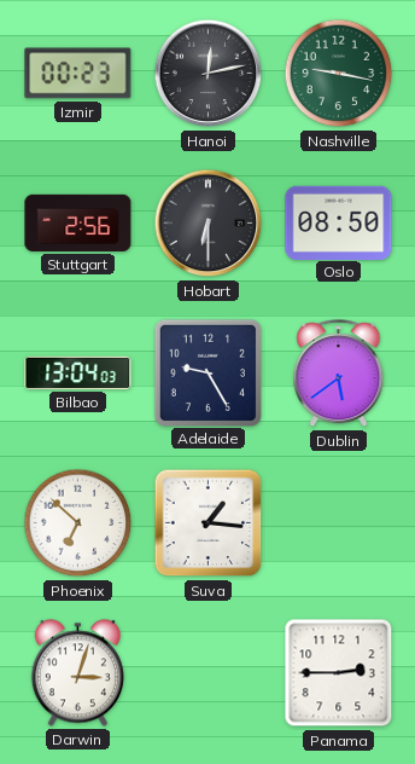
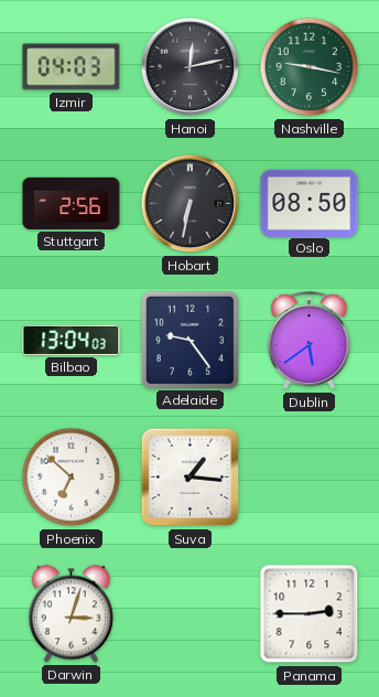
Izmir: 00:23 -> 04:03
Hobart: 6:30 -> 6:32
Adelaide: 9:25 -> 9:24
